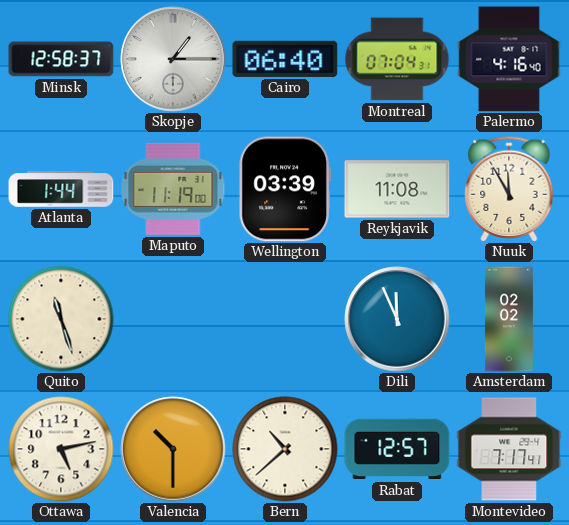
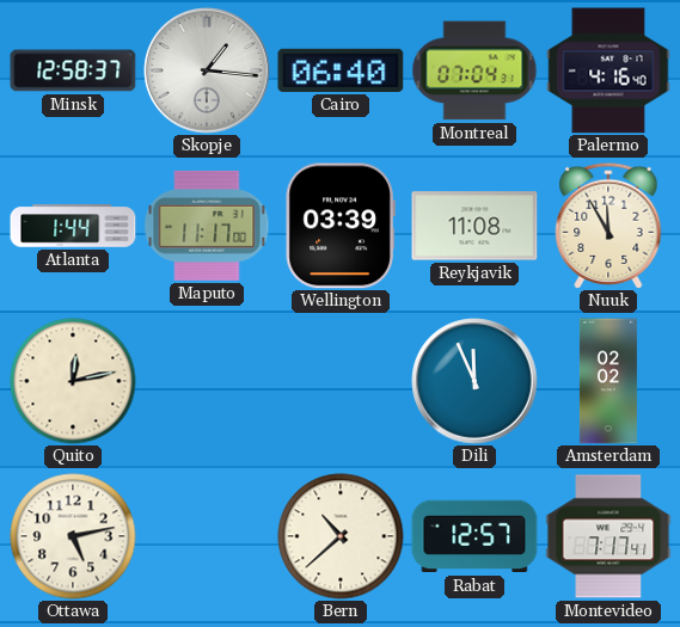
Skopje: 1:15 -> 1:16
Maputo: 11:19 -> 11:17
Quito: 11:27 -> 12:13
Valencia: 10:30 -> none
